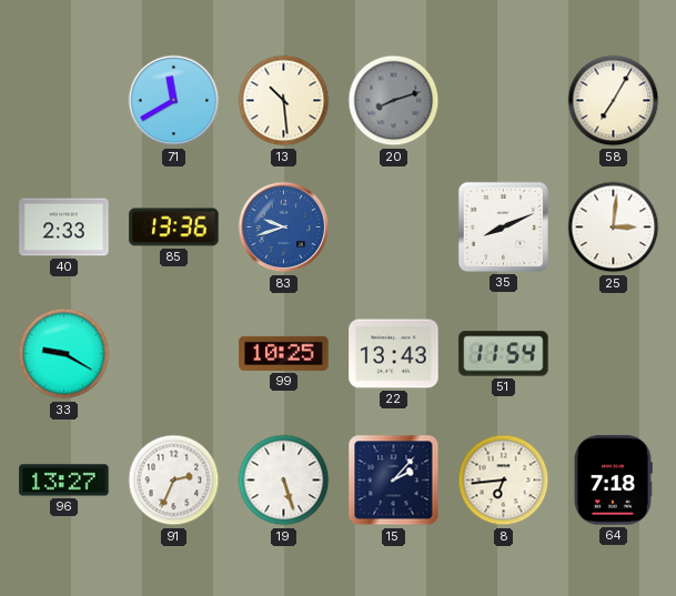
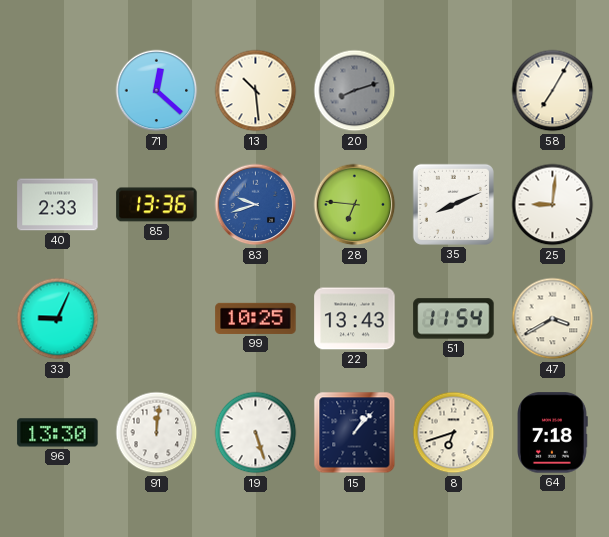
71: 11:40 -> 12:22
28: none -> 6:46
25: 3:01 -> 9:01
33: 9:20 -> 9:04
47: none -> 3:40
96: 13:27 -> 13:30
91: 2:34 -> 12:01
15: 2:07 -> 1:07
8: 6:44 -> 6:42
